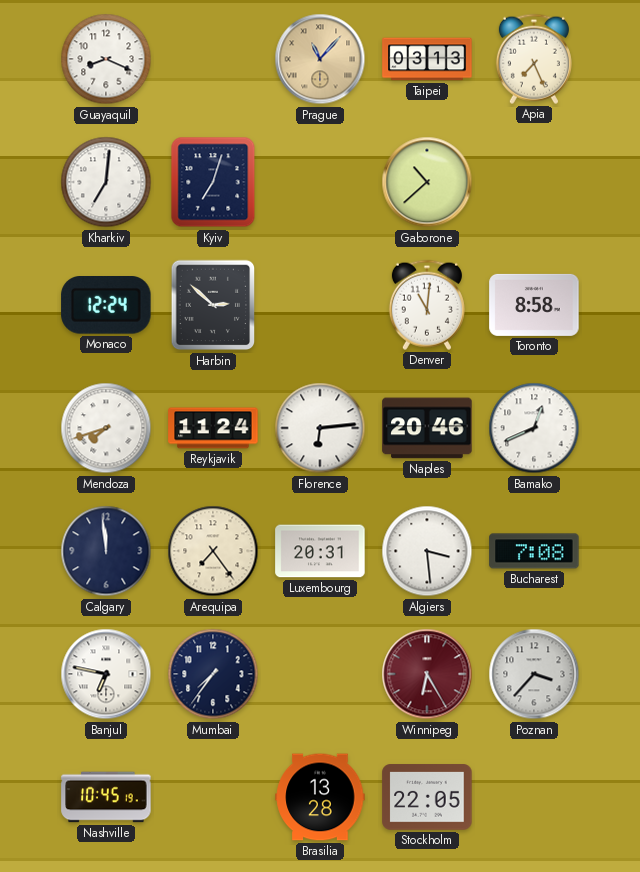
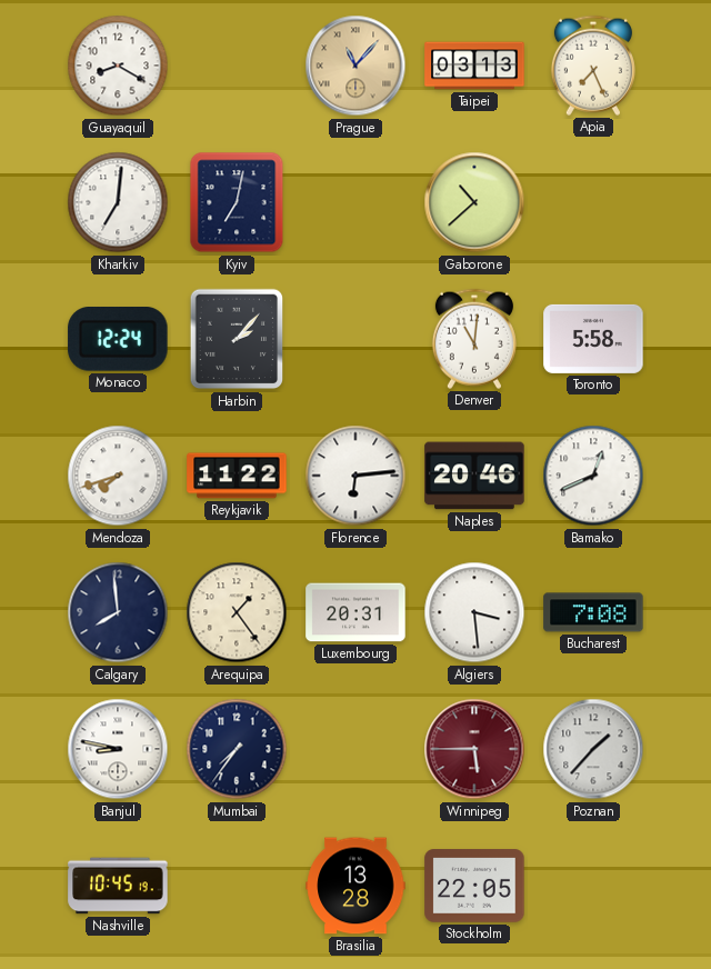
Guayaquil: 8:19 -> 8:20
Kyiv: 7:03 -> 7:02
Harbin: 2:52 -> 2:07
Toronto: 8:58 -> 5:58
Reykjavik: 11:24 -> 11:22
Calgary: 11:59 -> 7:59
Arequipa: 7:24 -> 1:24
Banjul: 6:47 -> 8:47
Winnipeg: 6:25 -> 5:45
Poznan: 3:37 -> 1:37
